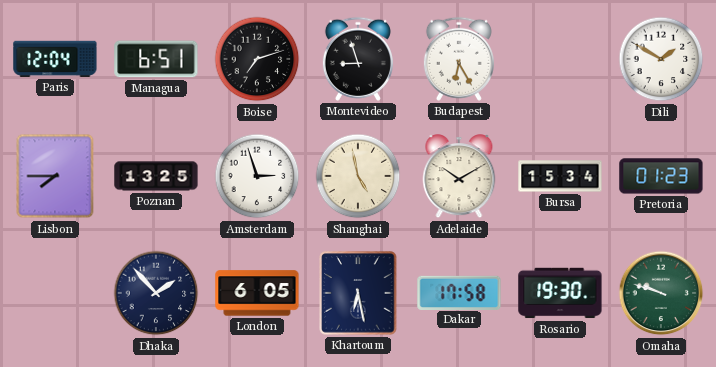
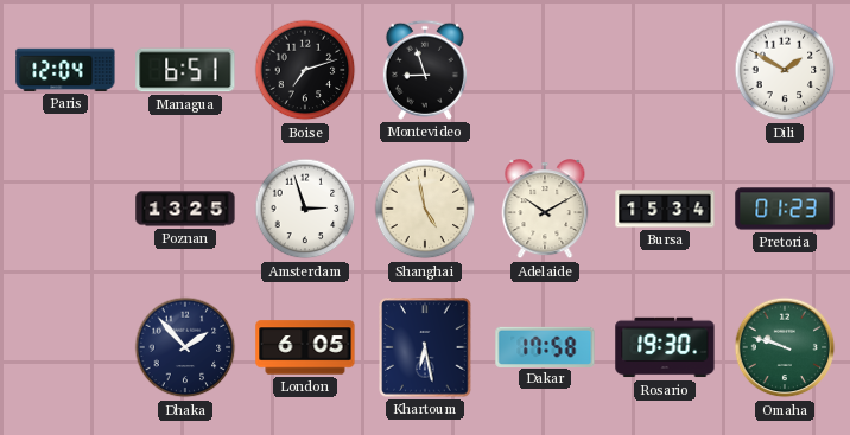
Budapest: 6:25 -> none
Lisbon: 7:45 -> none
